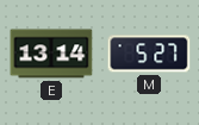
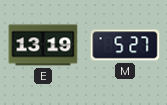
E: 13:14 -> 13:19
